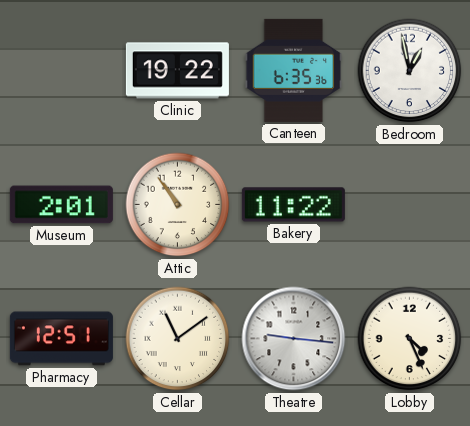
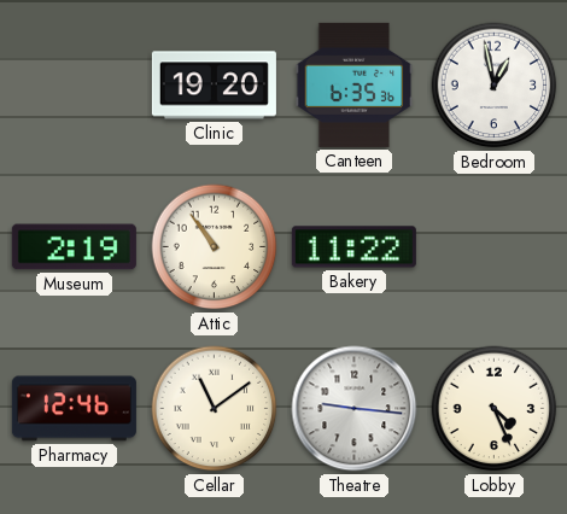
Clinic: 19:22 -> 19:20
Museum: 2:01 -> 2:19
Pharmacy: 12:51 -> 12:46
